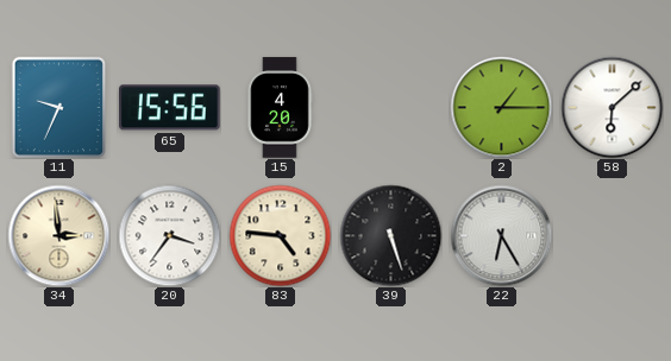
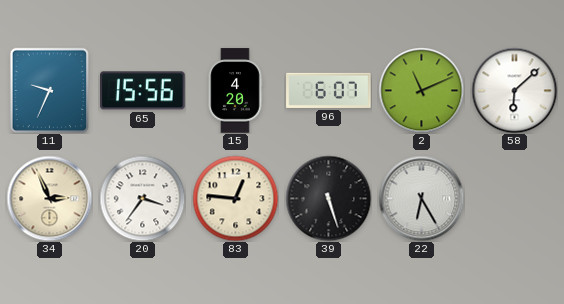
96: none -> 6:07
2: 1:15 -> 11:11
34: 2:59 -> 2:56
83: 4:46 -> 12:46
